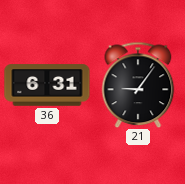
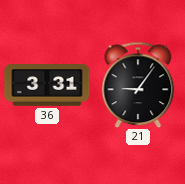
36: 6:31 -> 3:31
